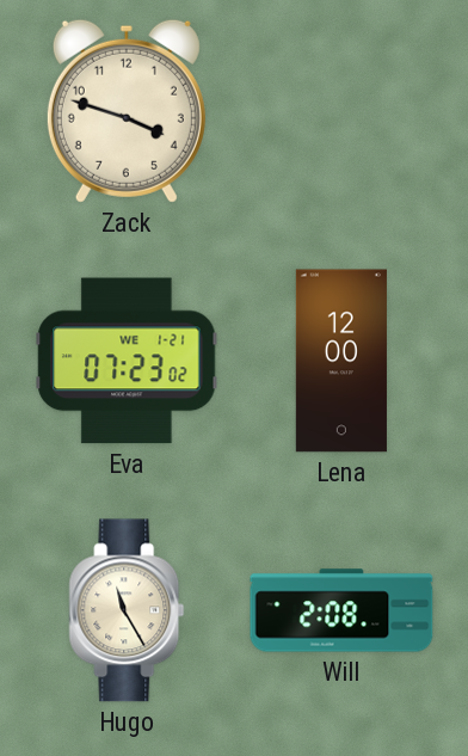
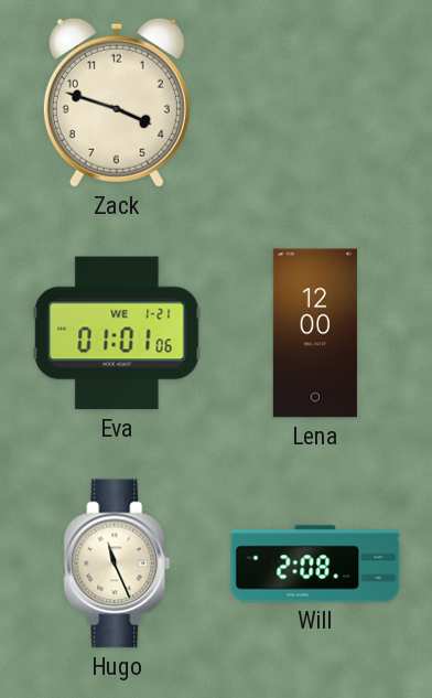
Eva: 07:23 -> 01:01
Hugo: 11:25 -> 11:26
